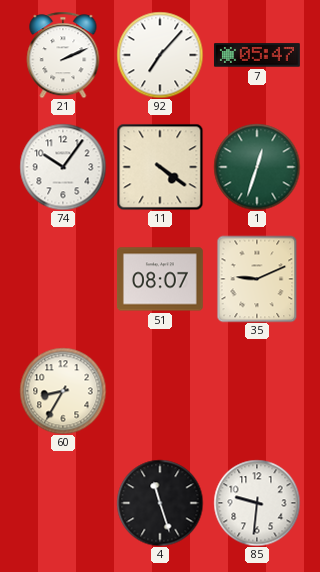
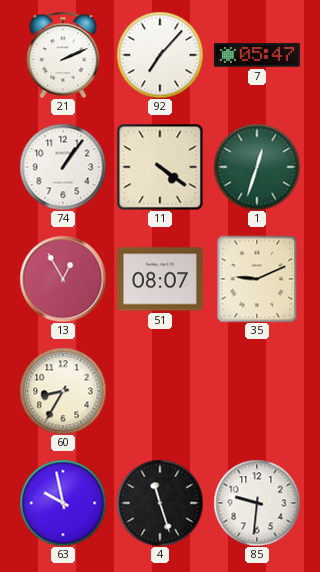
74: 10:06 -> 1:06
13: none -> 12:55
63: none -> 9:58
